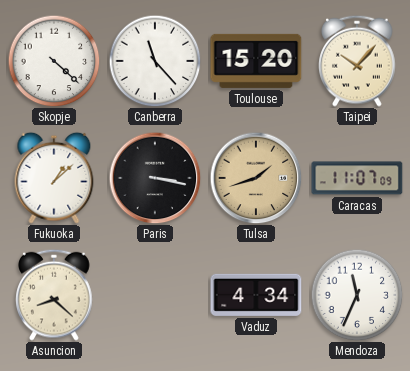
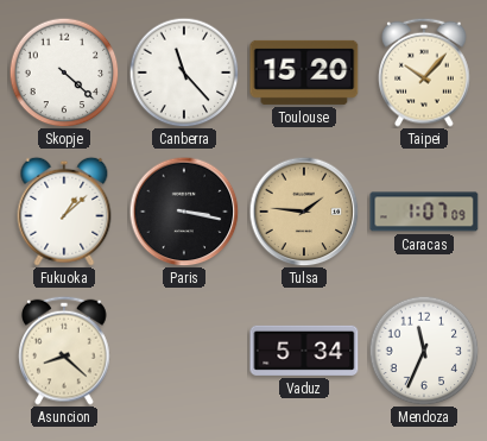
Tulsa: 1:42 -> 1:46
Caracas: 11:07 -> 1:07
Vaduz: 4:34 -> 5:34
